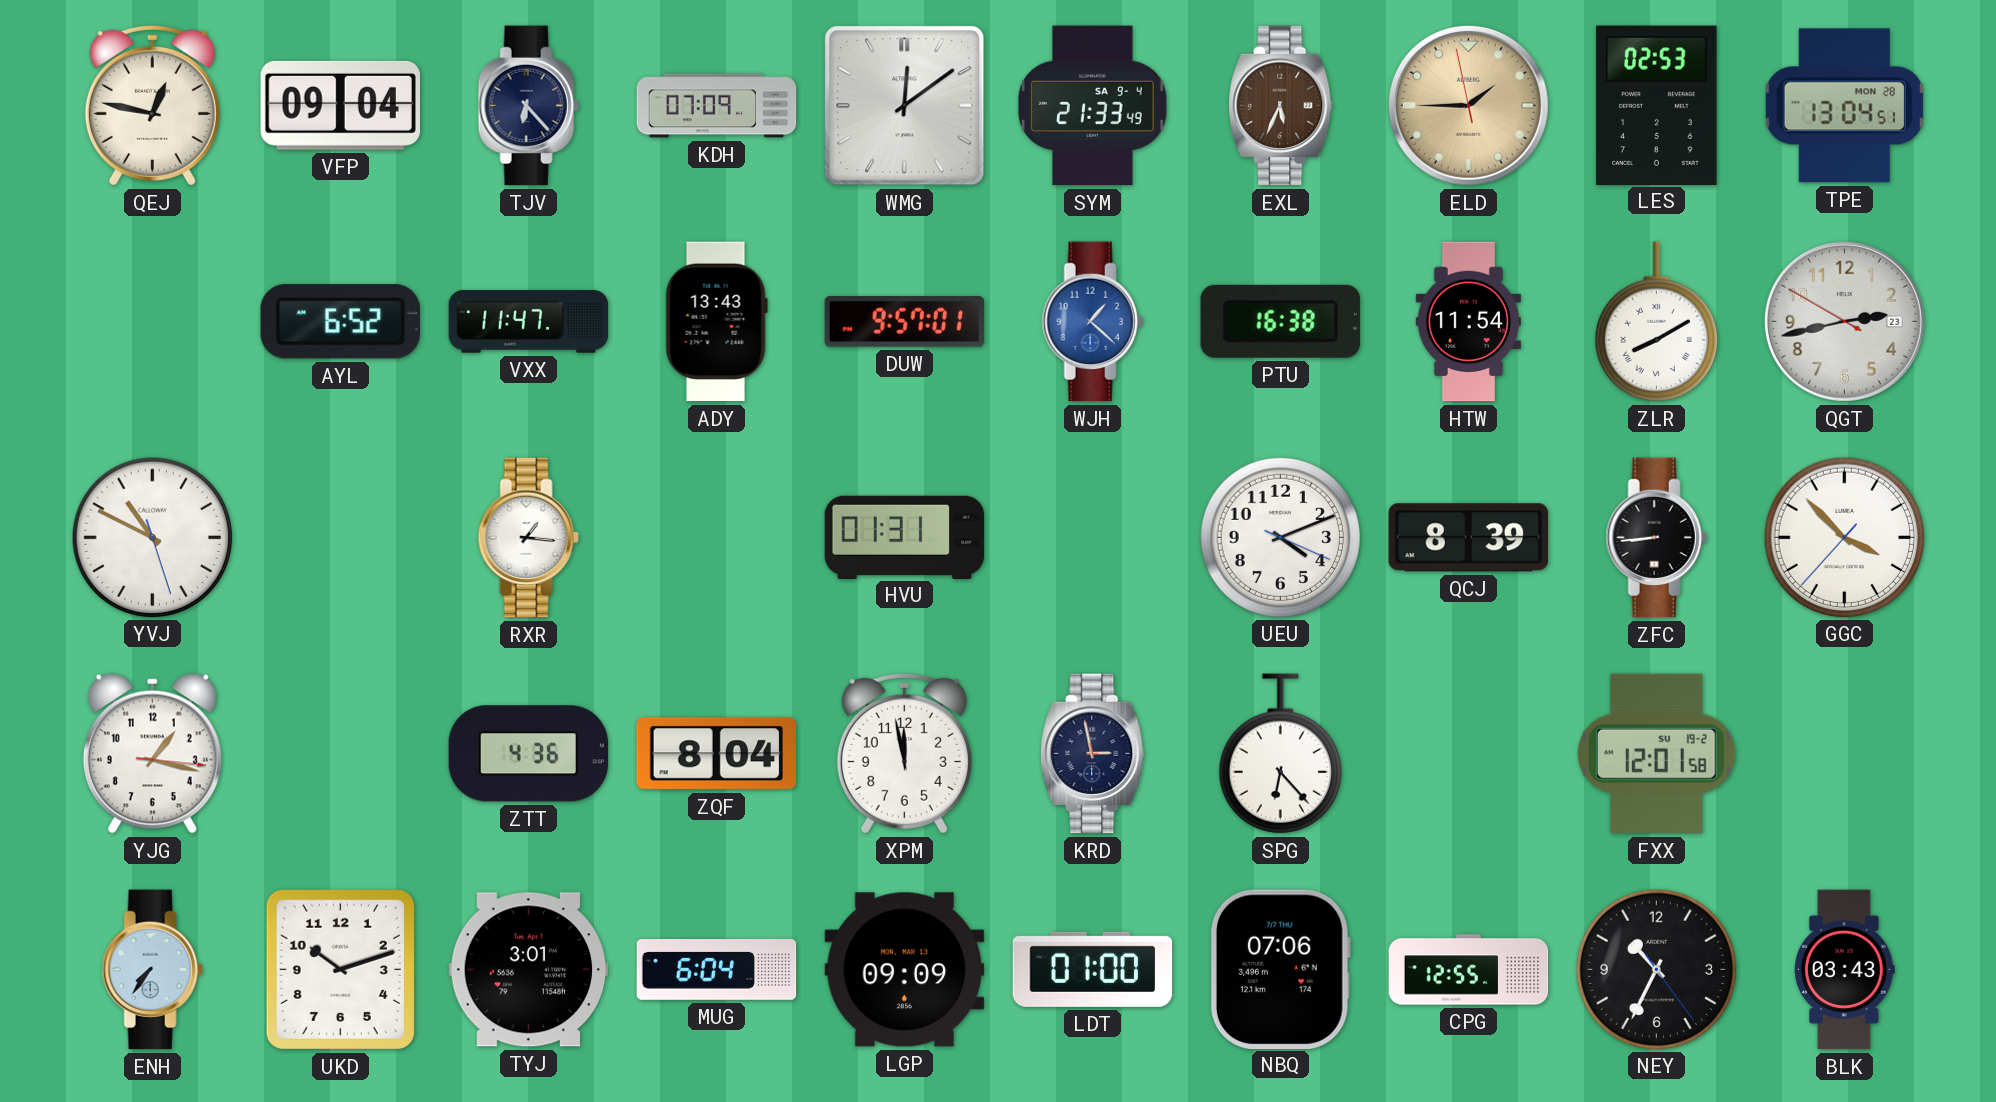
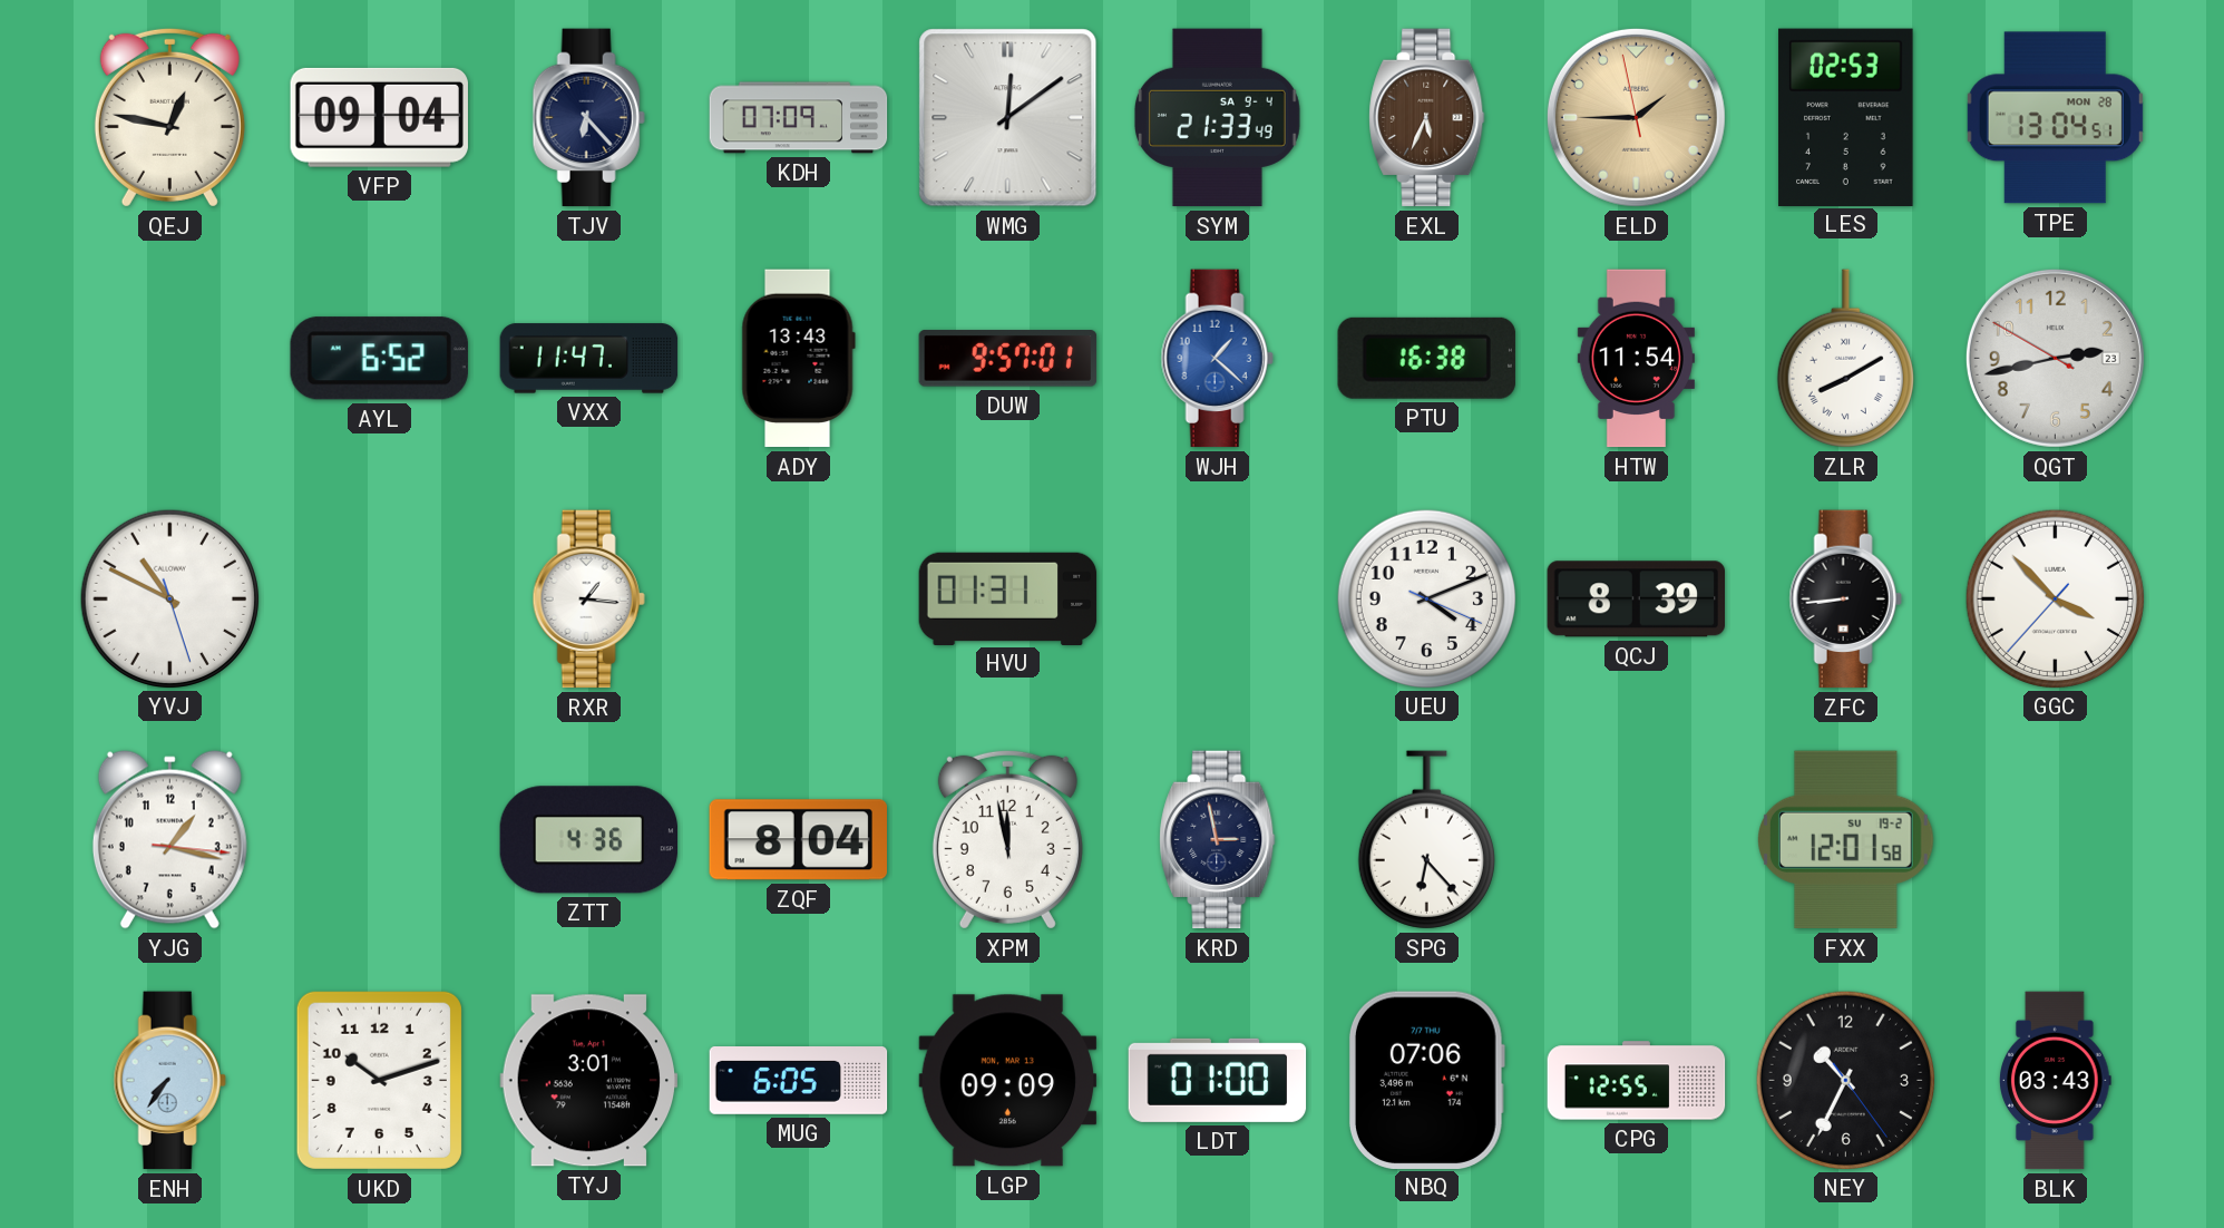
MUG: 6:04 -> 6:05
